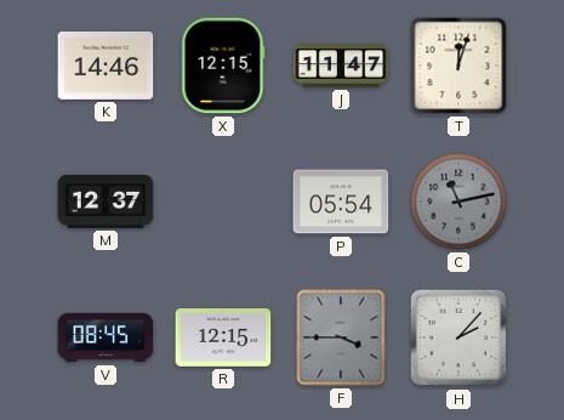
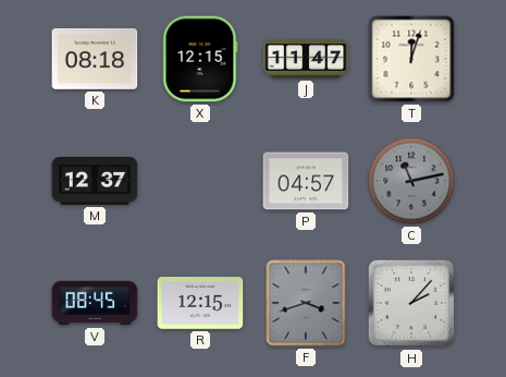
K: 14:46 -> 08:18
P: 05:54 -> 04:57
F: 3:45 -> 3:42
